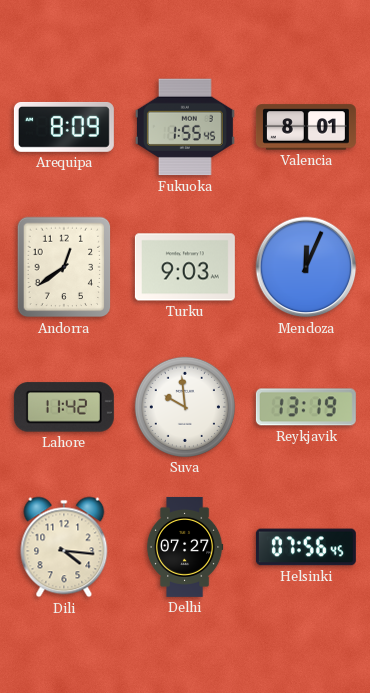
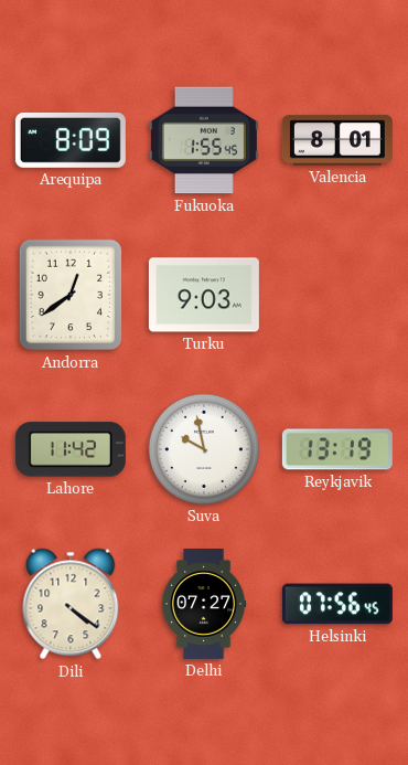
Mendoza: 12:04 -> none
Suva: 9:59 -> 9:58
Dili: 4:16 -> 4:21
